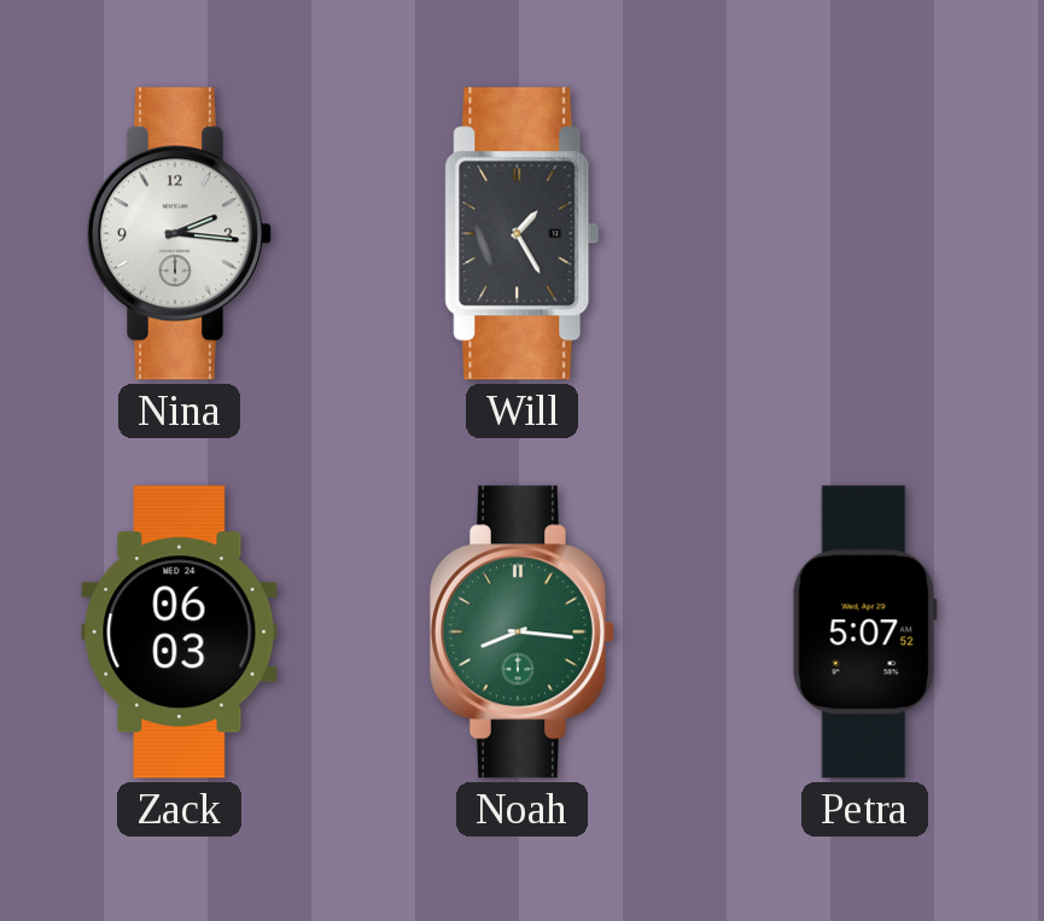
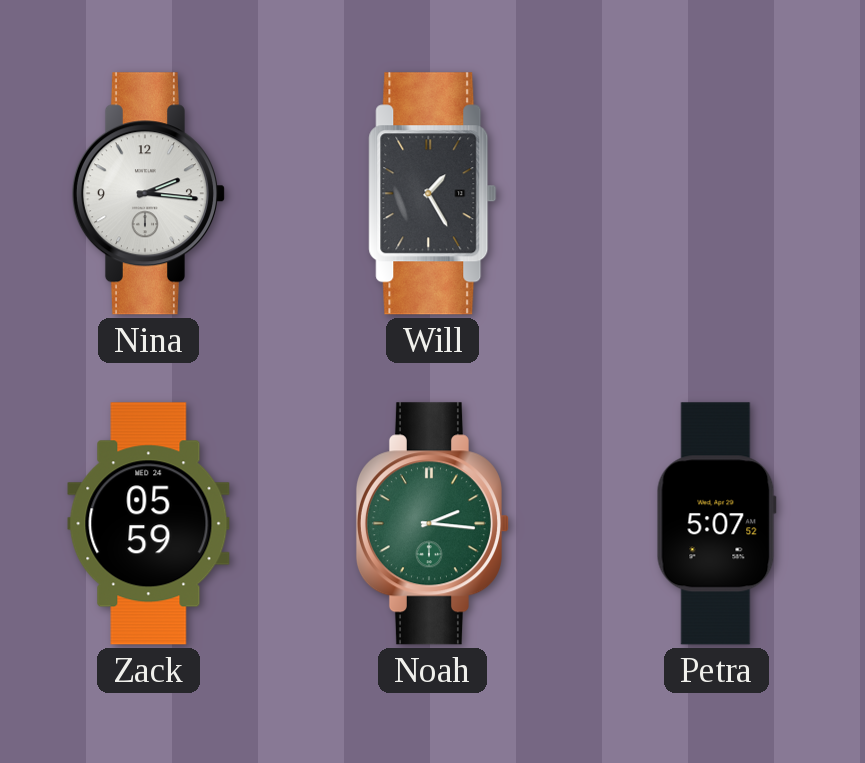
Zack: 06:03 -> 05:59
Noah: 8:16 -> 2:16
